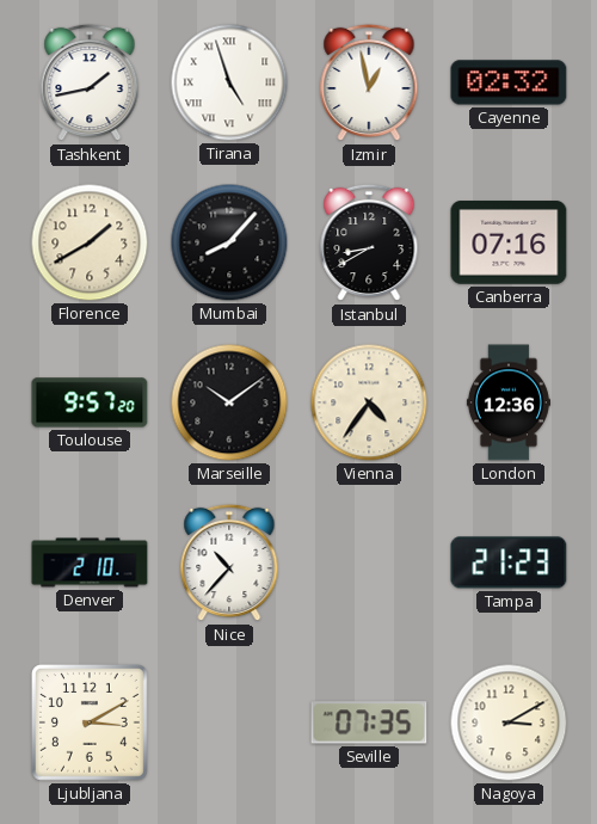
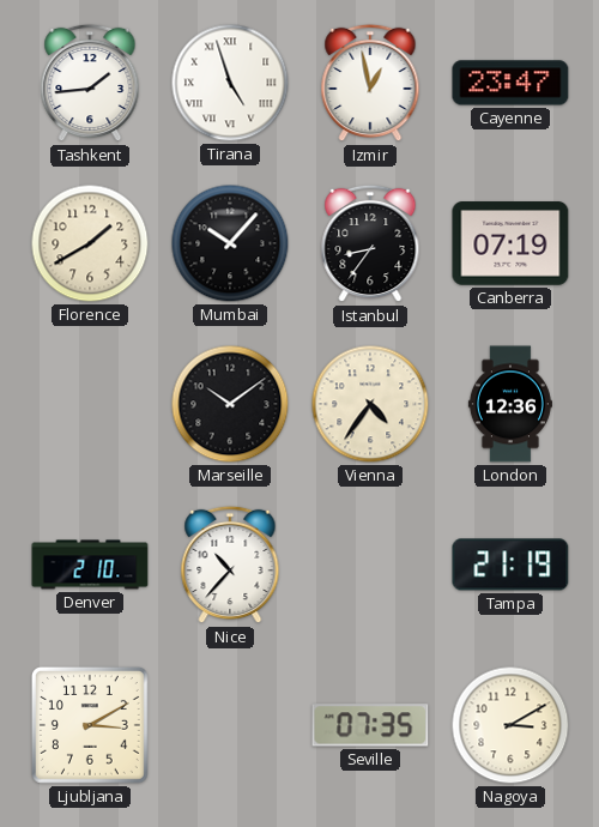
Tashkent: 1:43 -> 1:44
Cayenne: 02:32 -> 23:47
Mumbai: 8:07 -> 10:07
Istanbul: 8:40 -> 8:36
Canberra: 07:16 -> 07:19
Toulouse: 9:57 -> none
Tampa: 21:23 -> 21:19
